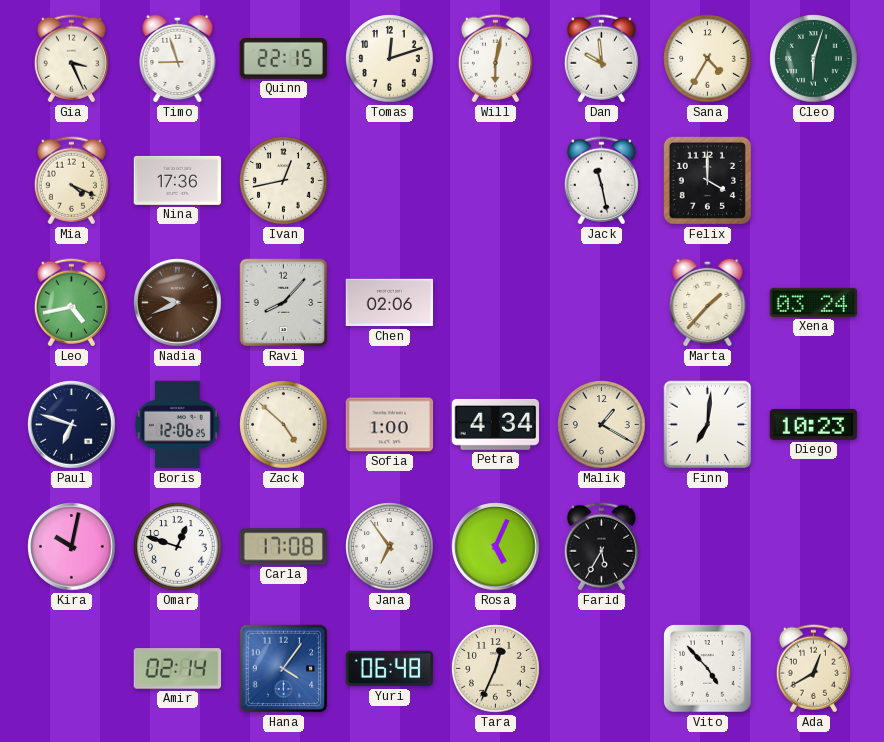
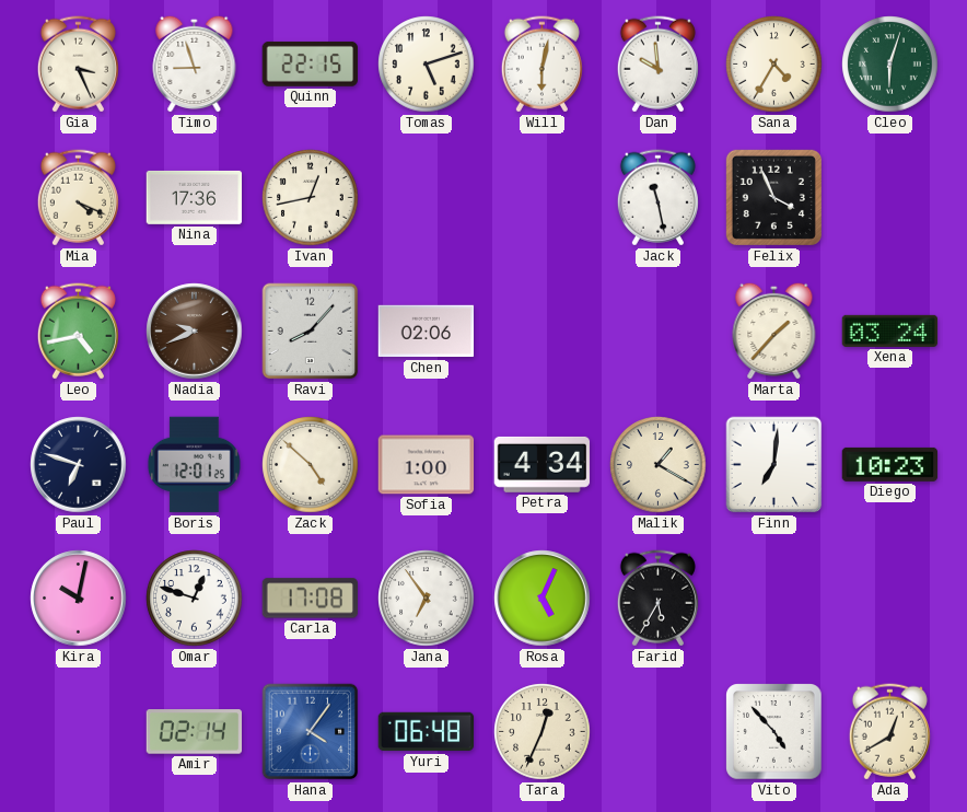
Tomas: 12:12 -> 5:12
Felix: 4:00 -> 3:56
Boris: 12:06 -> 12:01
